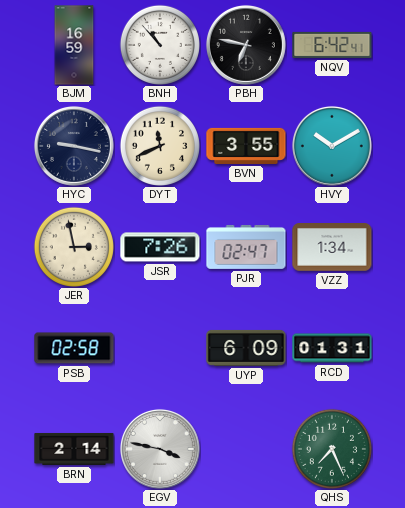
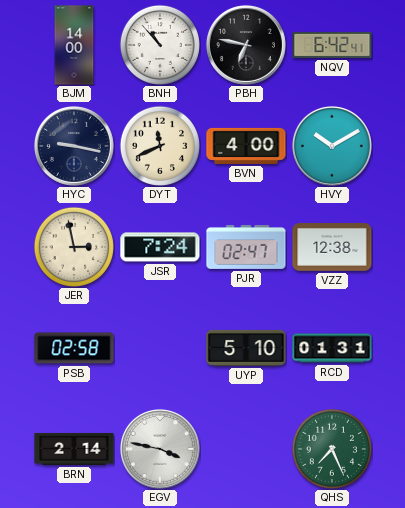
BJM: 16:59 -> 14:00
BVN: 3:55 -> 4:00
JSR: 7:26 -> 7:24
VZZ: 1:34 -> 12:38
UYP: 6:09 -> 5:10
